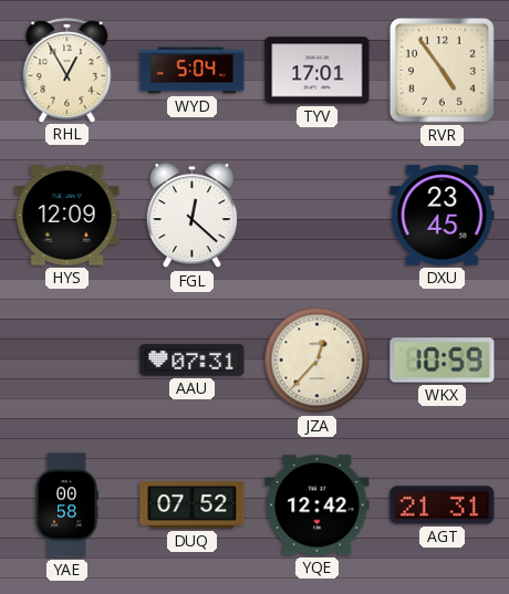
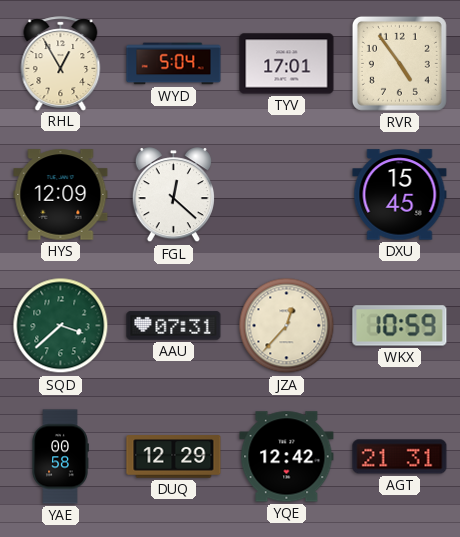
DXU: 23:45 -> 15:45
SQD: none -> 3:38
DUQ: 07:52 -> 12:29
